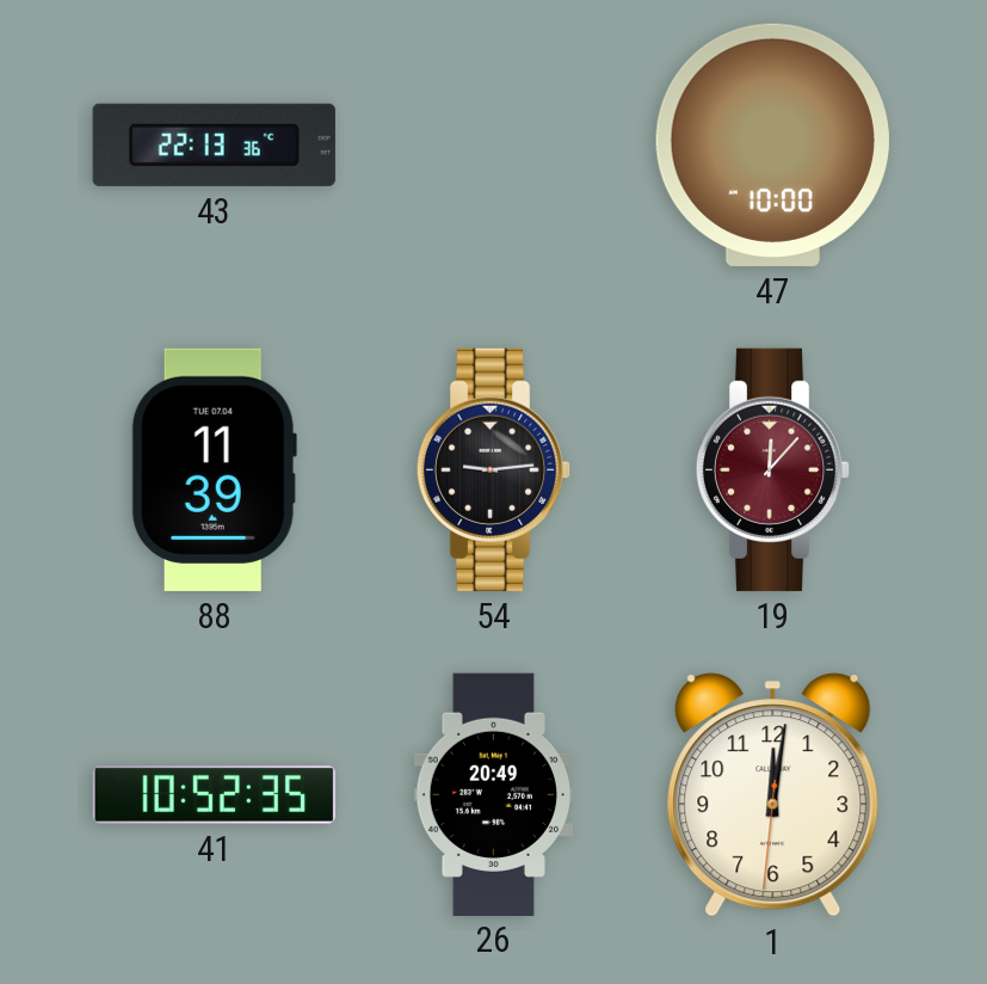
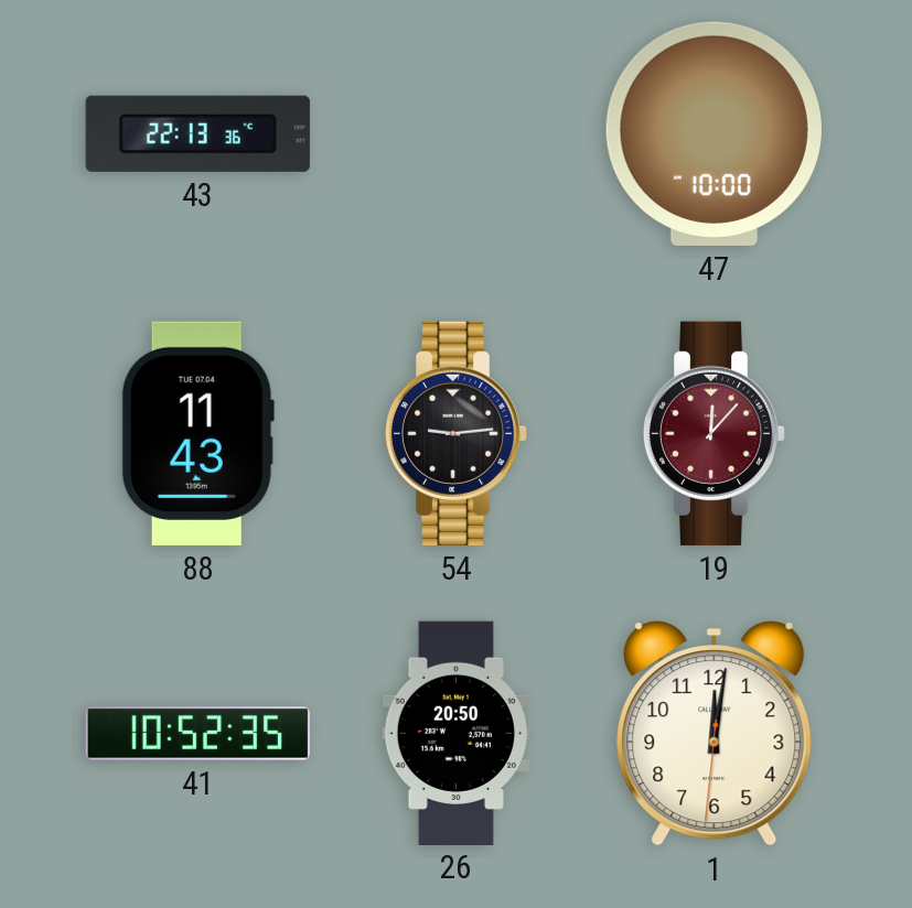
88: 11:39 -> 11:43
26: 20:49 -> 20:50
